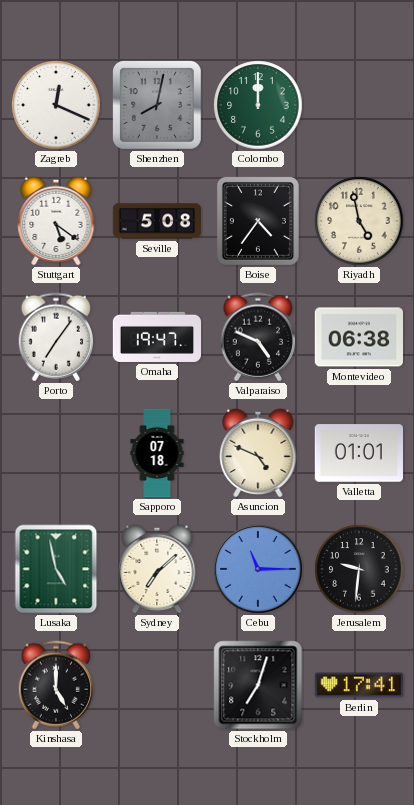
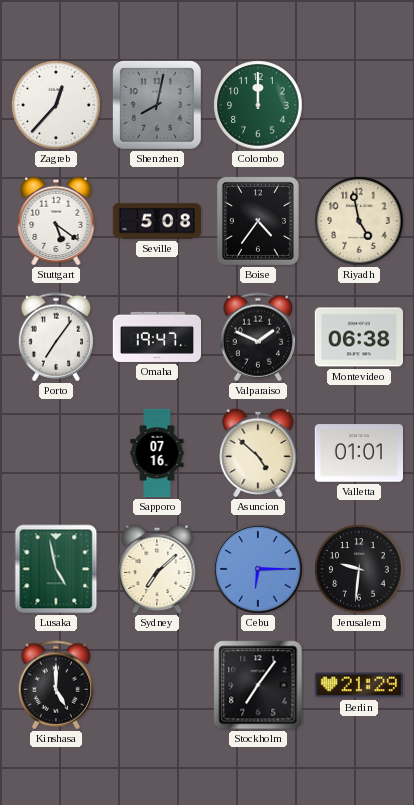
Zagreb: 12:19 -> 12:37
Valparaiso: 4:49 -> 1:49
Sapporo: 07:18 -> 07:16
Asuncion: 4:49 -> 4:52
Cebu: 11:15 -> 6:15
Stockholm: 7:03 -> 7:06
Berlin: 17:41 -> 21:29
